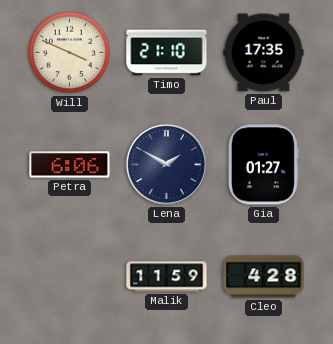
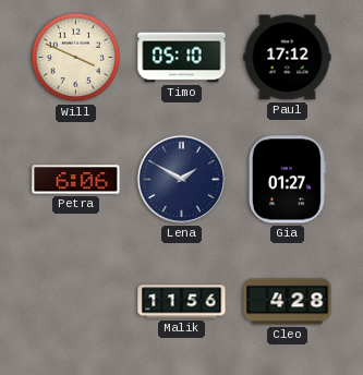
Timo: 21:10 -> 05:10
Paul: 17:35 -> 17:12
Malik: 11:59 -> 11:56
